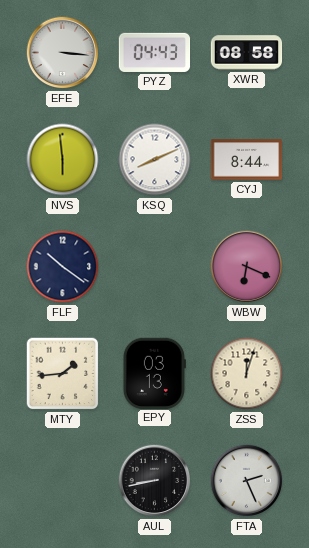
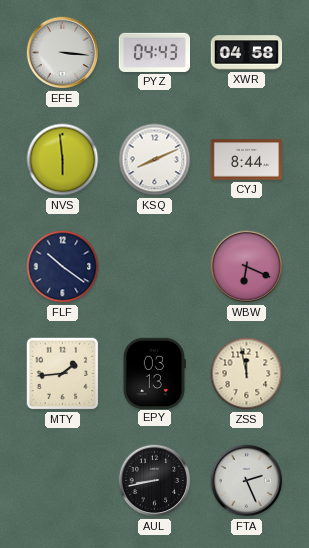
XWR: 08:58 -> 04:58
ZSS: 12:03 -> 11:58
